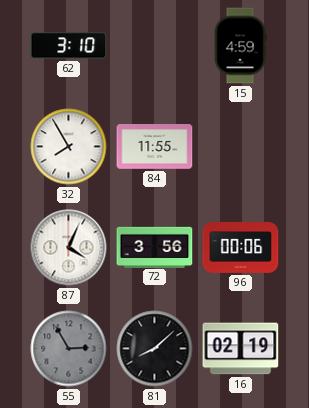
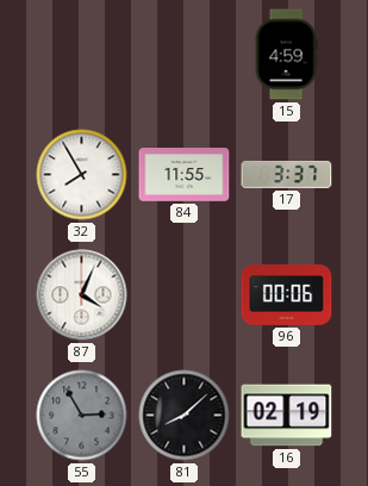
62: 3:10 -> none
17: none -> 3:37
72: 3:56 -> none
